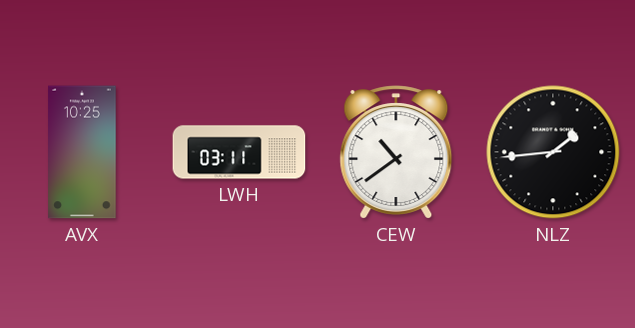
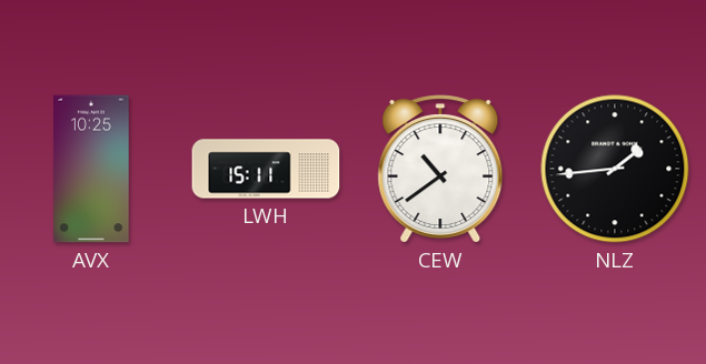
LWH: 03:11 -> 15:11
